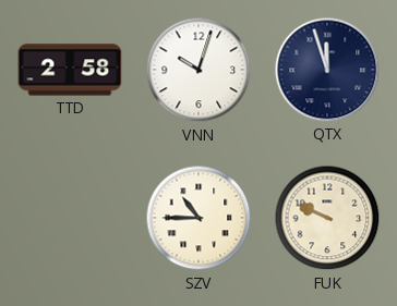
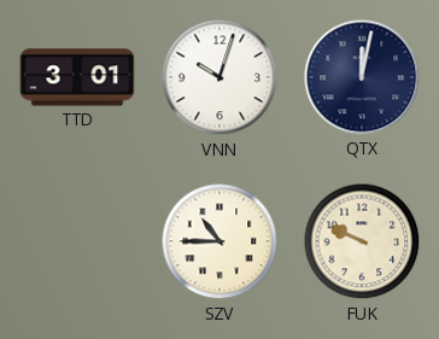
TTD: 2:58 -> 3:01
QTX: 11:57 -> 12:02
